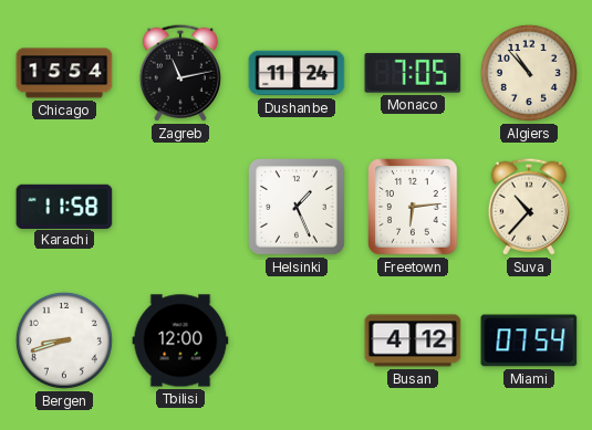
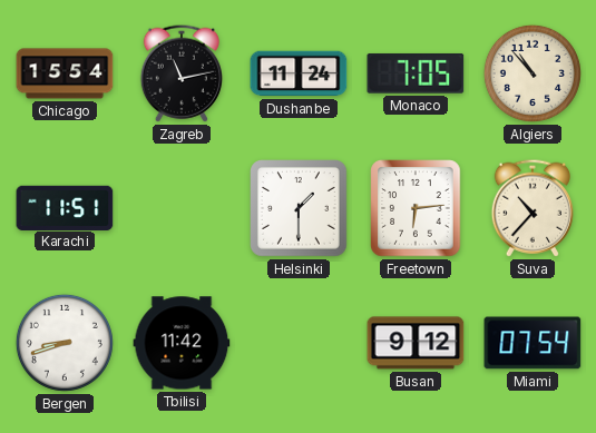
Karachi: 11:58 -> 11:51
Helsinki: 1:26 -> 1:30
Tbilisi: 12:00 -> 11:42
Busan: 4:12 -> 9:12
